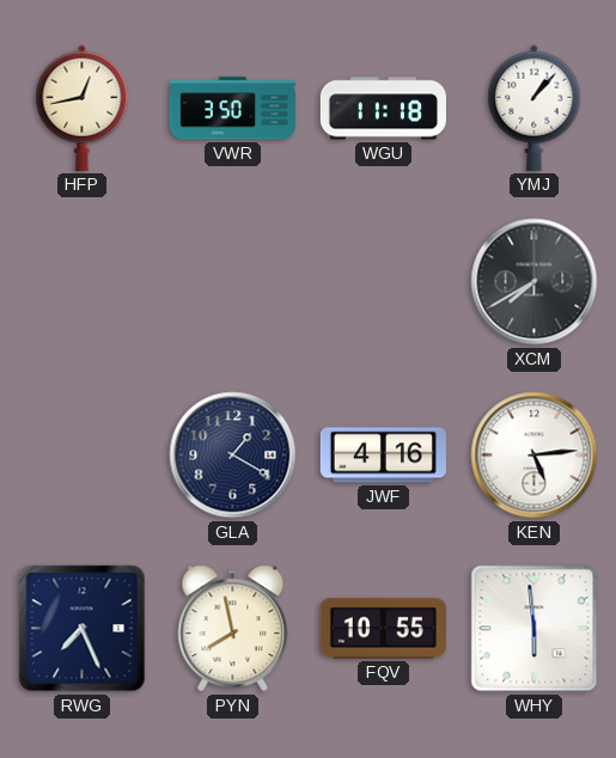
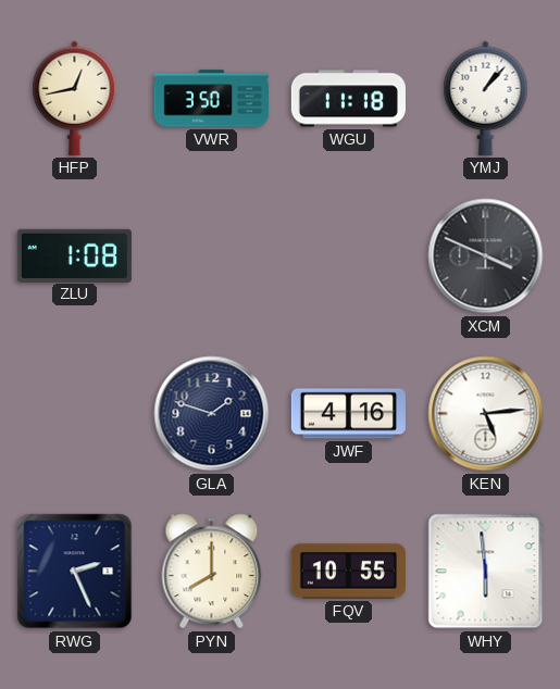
ZLU: none -> 1:08
XCM: 7:40 -> 3:49
GLA: 1:20 -> 1:48
RWG: 7:26 -> 2:26
PYN: 7:58 -> 8:00
